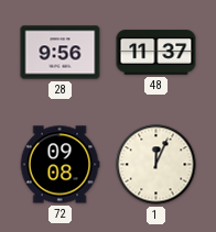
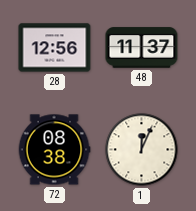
28: 9:56 -> 12:56
72: 09:08 -> 08:38
